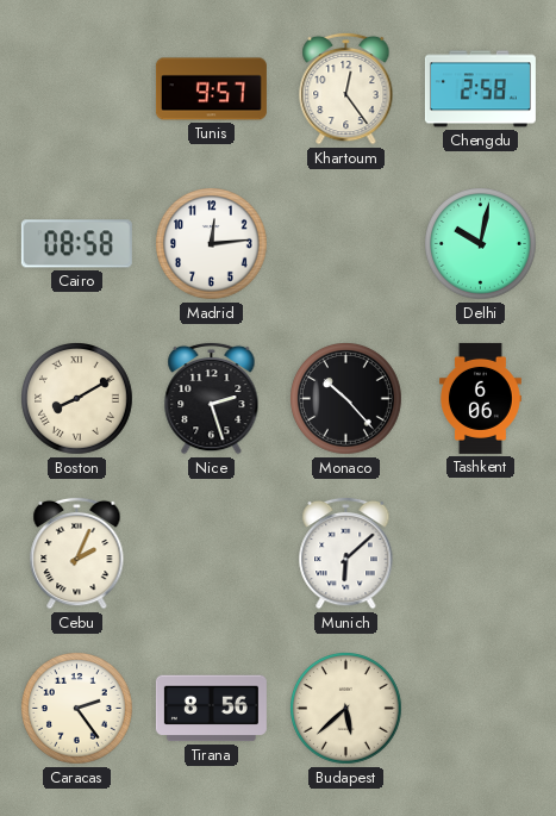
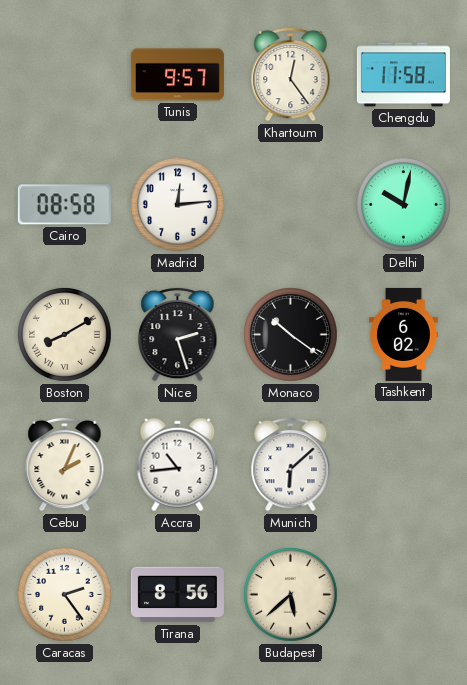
Chengdu: 2:58 -> 11:58
Monaco: 10:23 -> 10:21
Tashkent: 6:06 -> 6:02
Accra: none -> 10:44
